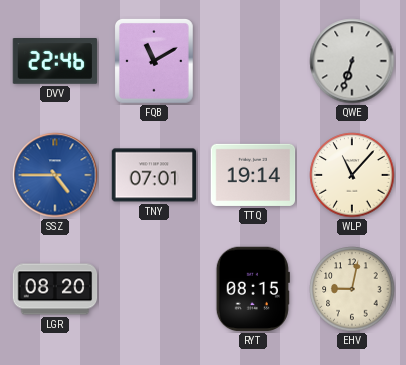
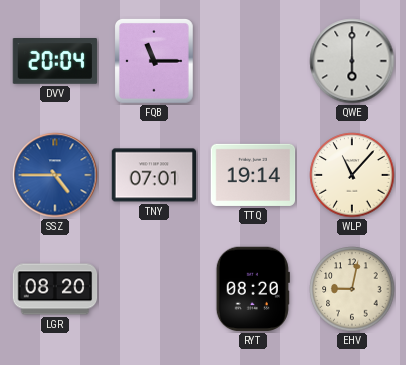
DVV: 22:46 -> 20:04
FQB: 11:10 -> 11:15
QWE: 6:33 -> 6:00
RYT: 08:15 -> 08:20
